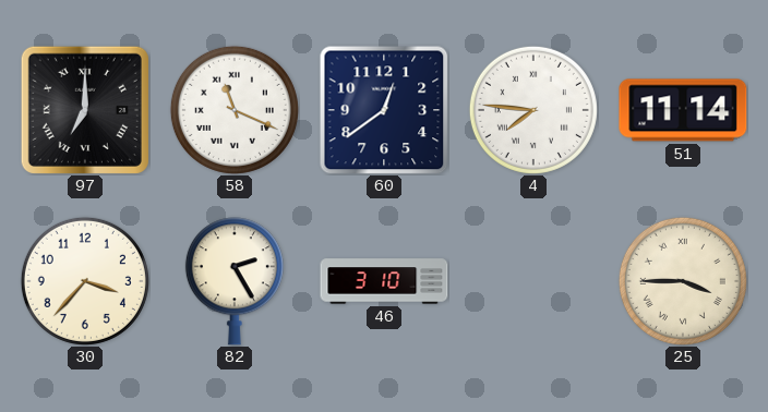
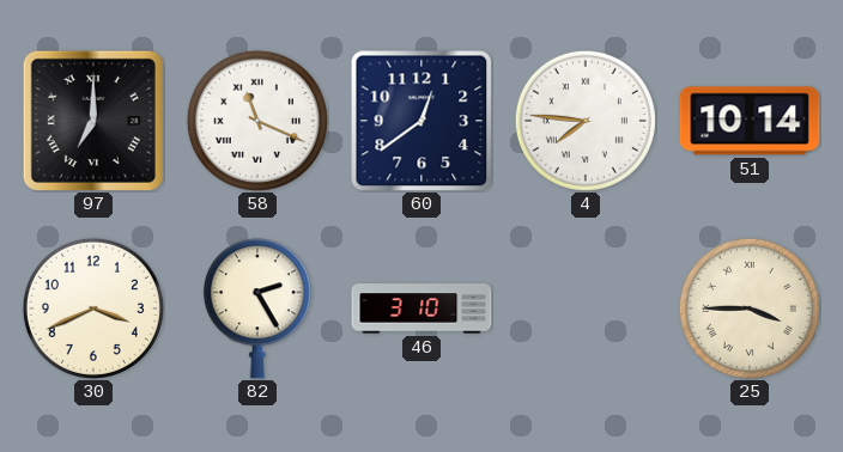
51: 11:14 -> 10:14
30: 3:37 -> 3:41
